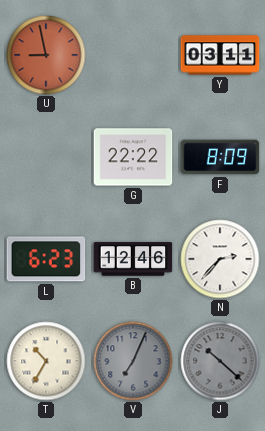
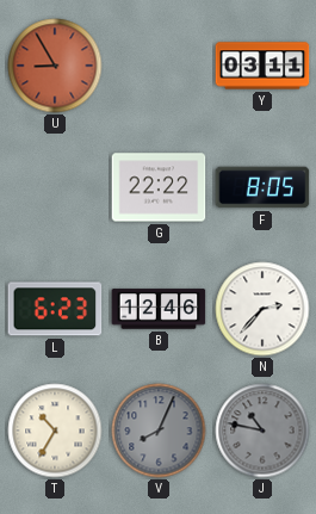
U: 8:58 -> 8:55
F: 8:09 -> 8:05
V: 7:04 -> 8:04
J: 10:22 -> 10:47
